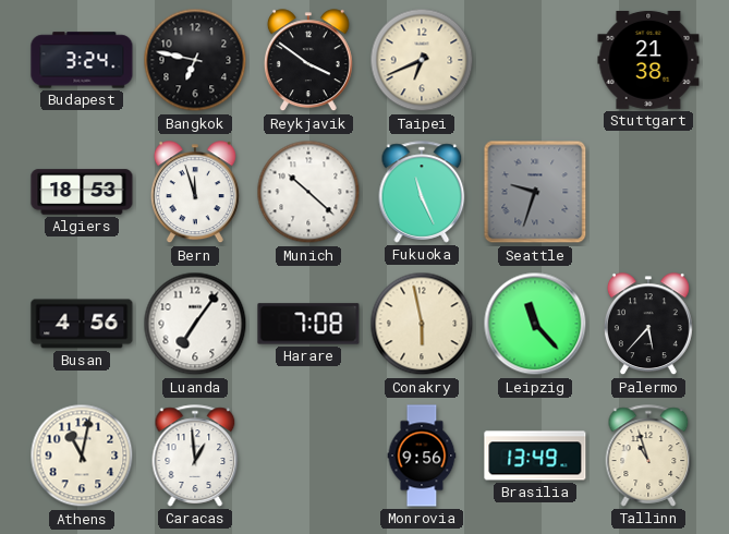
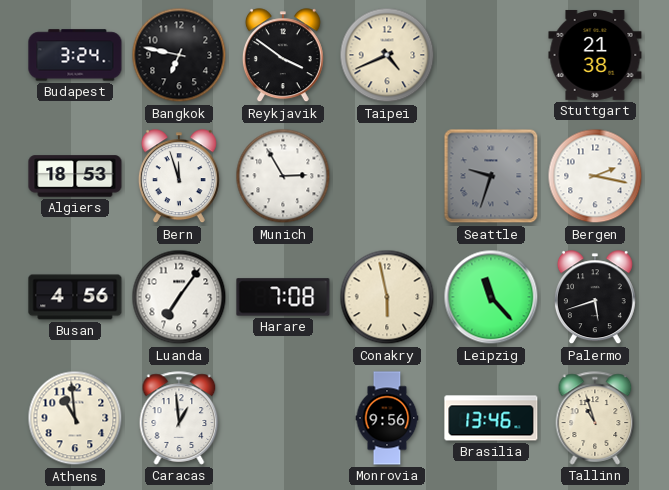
Taipei: 6:41 -> 4:41
Munich: 10:22 -> 2:55
Fukuoka: 11:26 -> none
Bergen: none -> 2:17
Palermo: 5:37 -> 5:42
Athens: 11:02 -> 10:59
Brasilia: 13:49 -> 13:46
